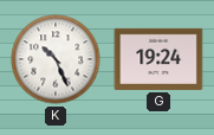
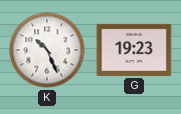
G: 19:24 -> 19:23
